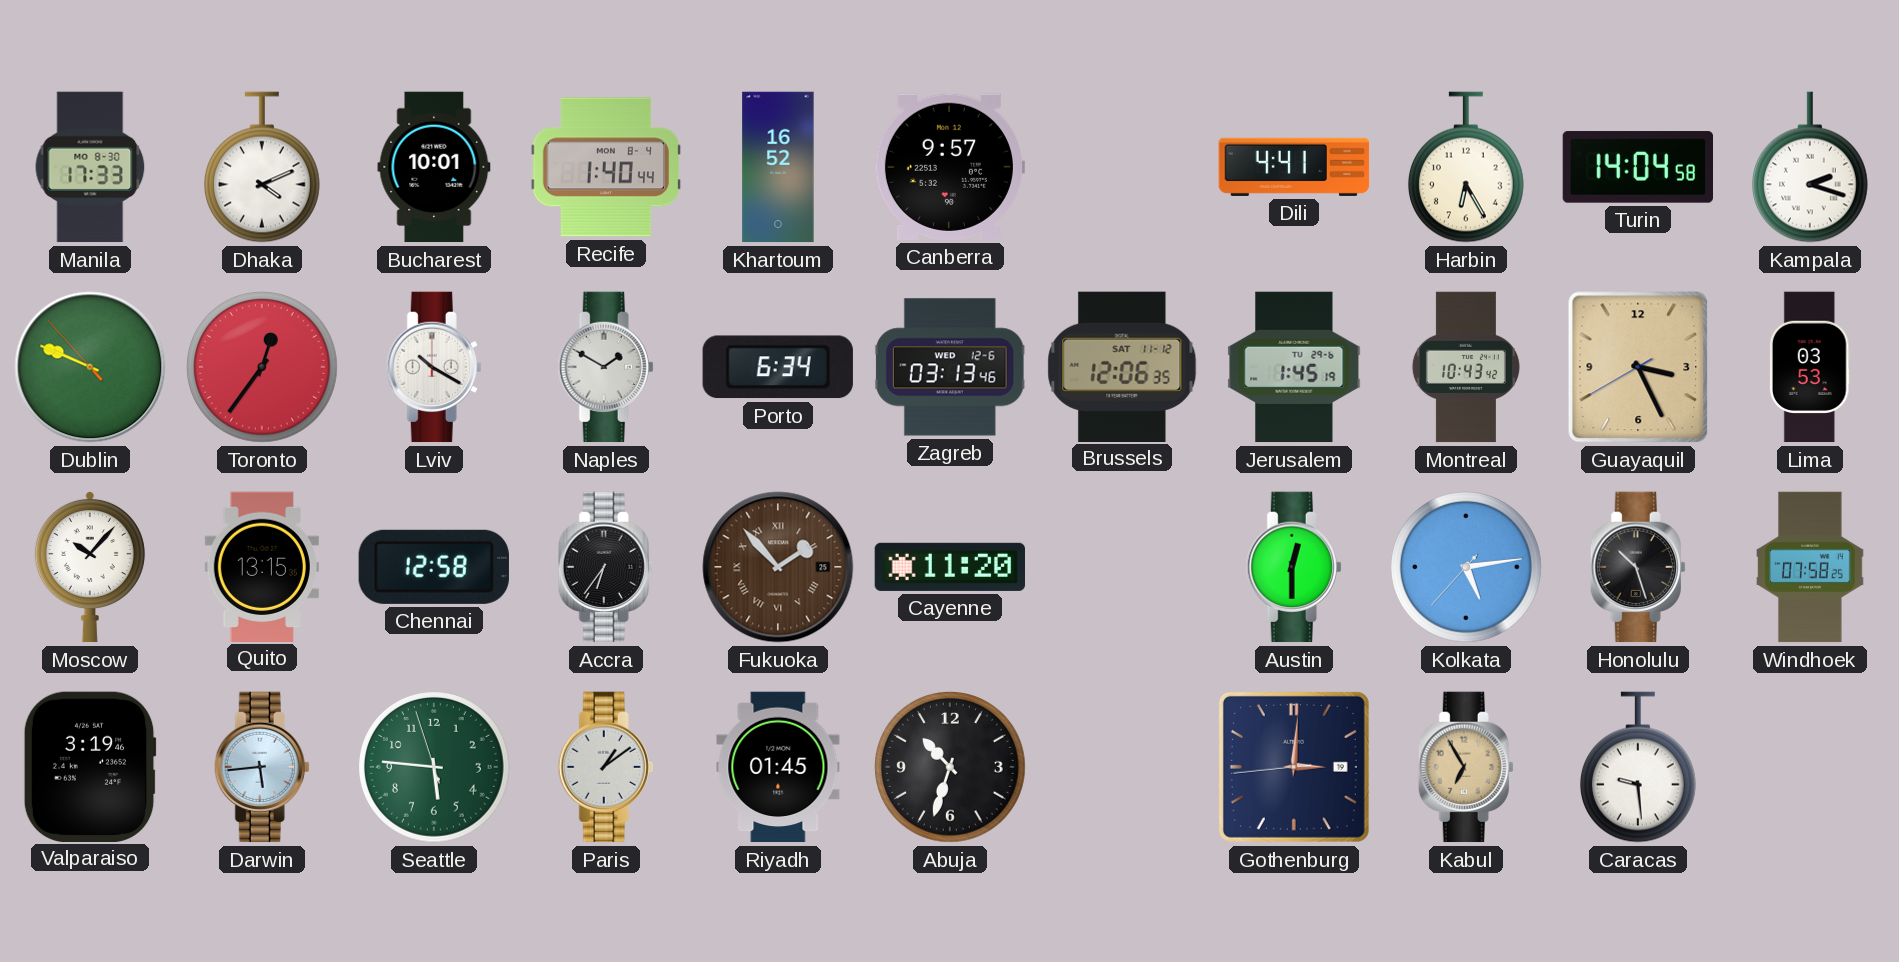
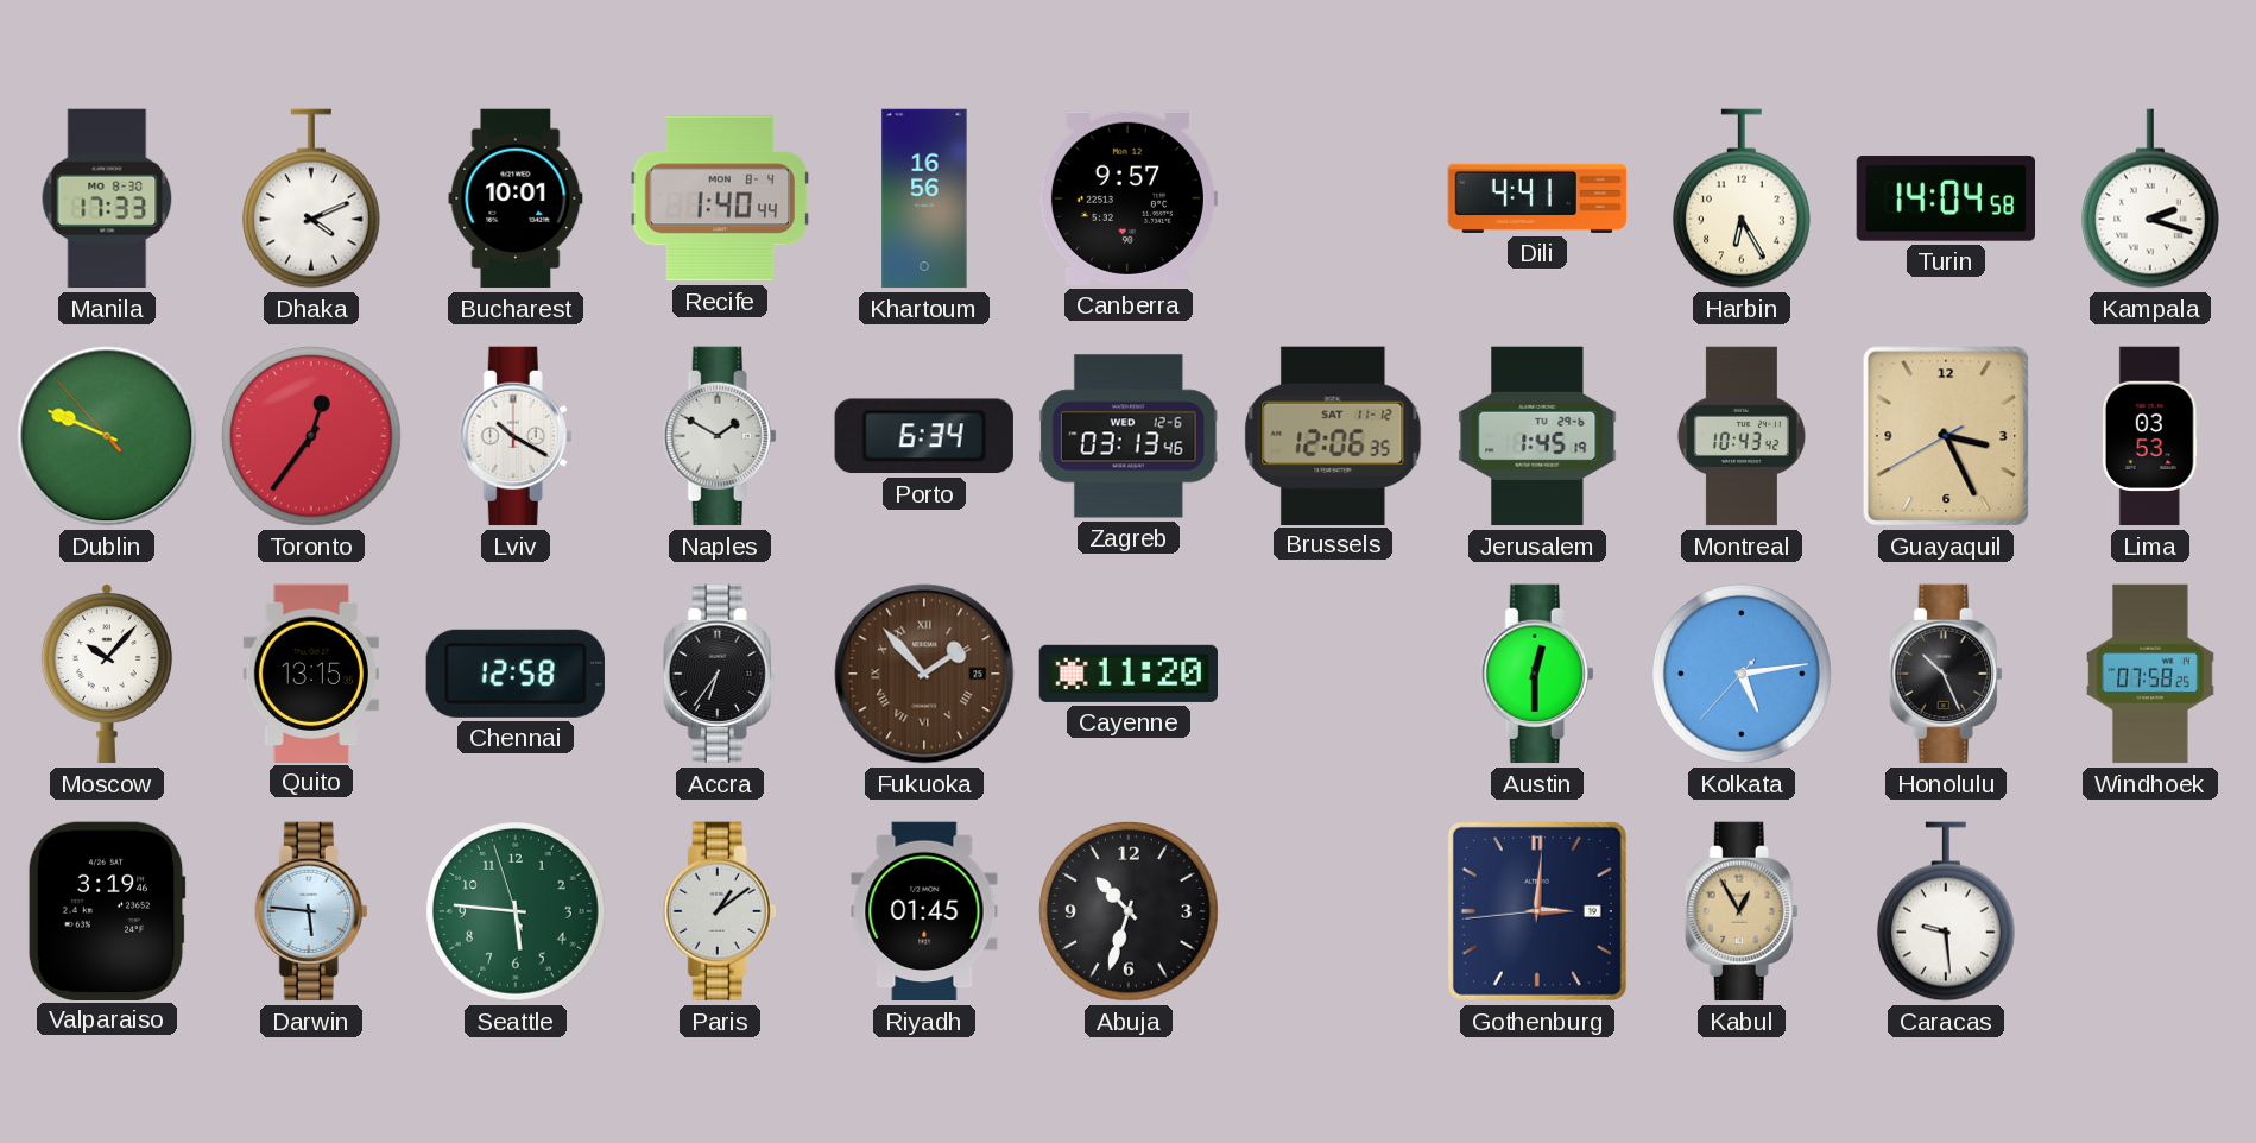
Khartoum: 16:52 -> 16:56
Honolulu: 10:27 -> 10:26
Darwin: 5:44 -> 5:46
Kabul: 6:55 -> 12:55
